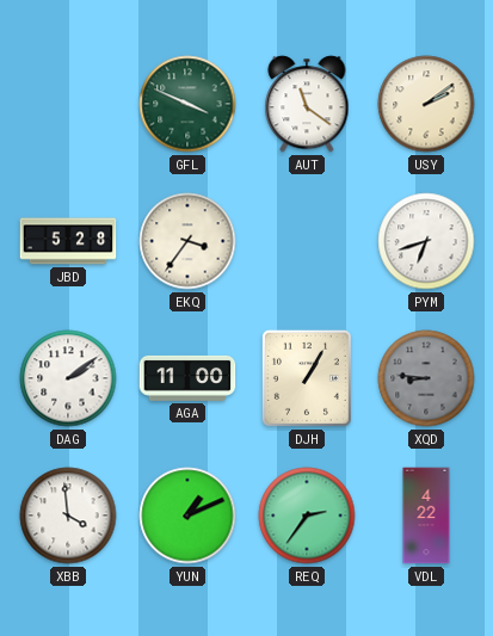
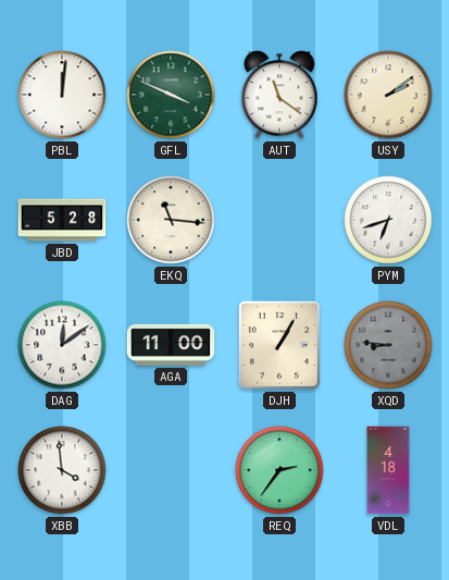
PBL: none -> 12:01
EKQ: 3:36 -> 11:16
DAG: 2:09 -> 12:09
YUN: 1:11 -> none
VDL: 4:22 -> 4:18
